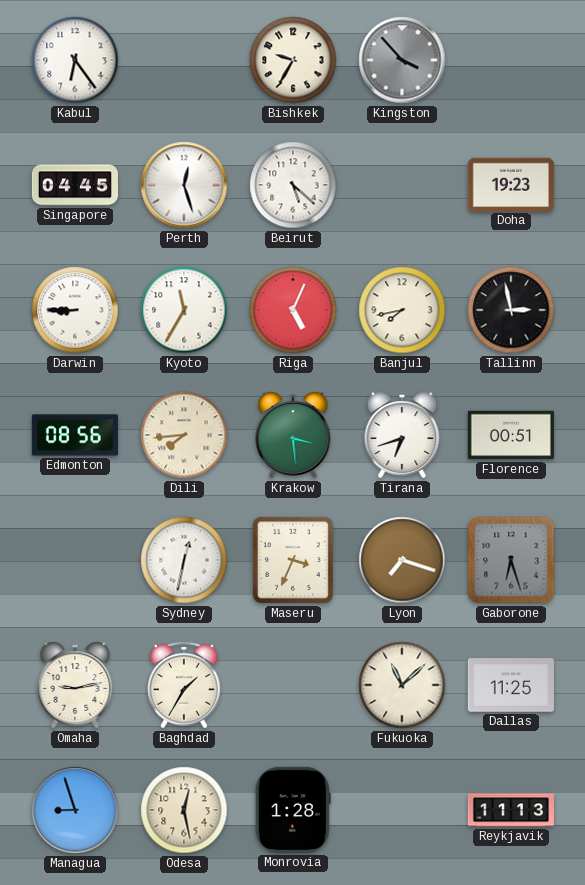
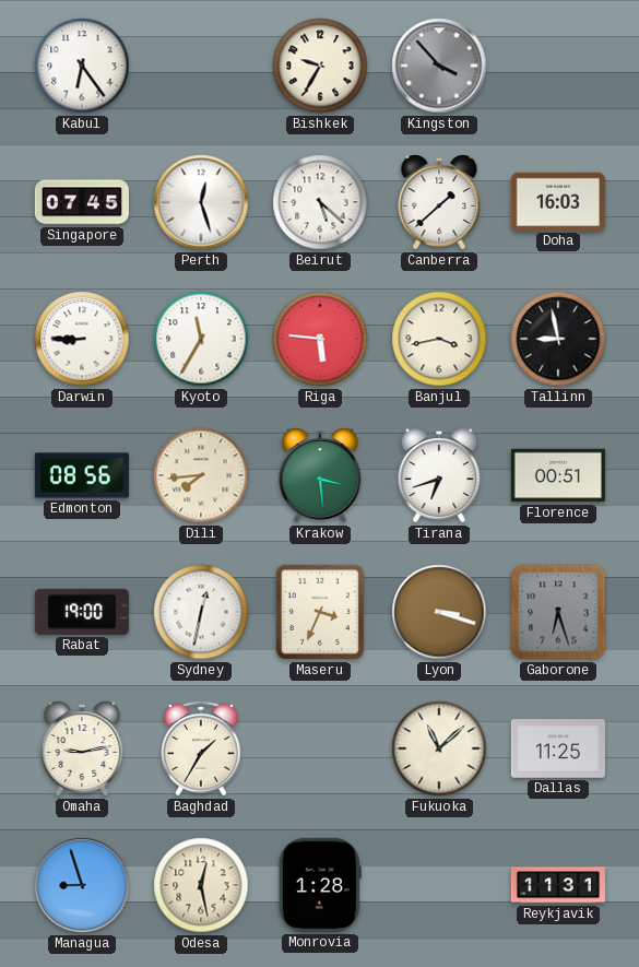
Singapore: 04:45 -> 07:45
Canberra: none -> 1:38
Doha: 19:23 -> 16:03
Riga: 5:04 -> 5:46
Banjul: 7:43 -> 3:43
Tallinn: 2:58 -> 8:58
Rabat: none -> 19:00
Lyon: 7:18 -> 3:18
Reykjavik: 11:13 -> 11:31
